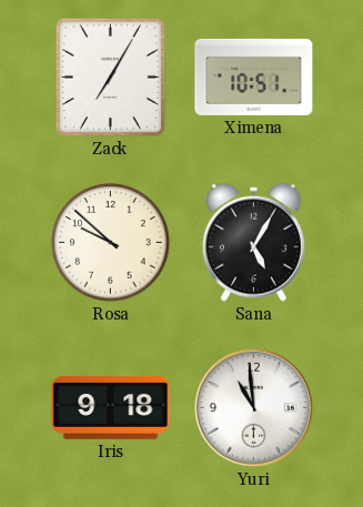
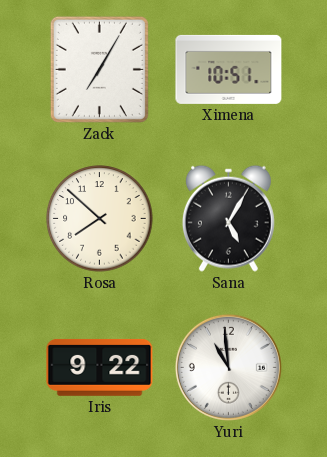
Rosa: 9:52 -> 7:52
Iris: 9:18 -> 9:22
